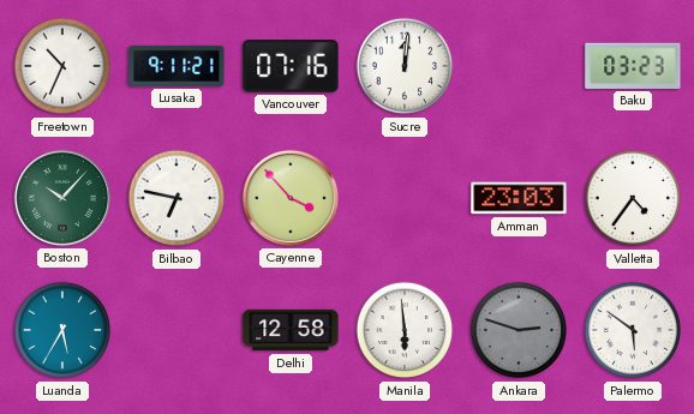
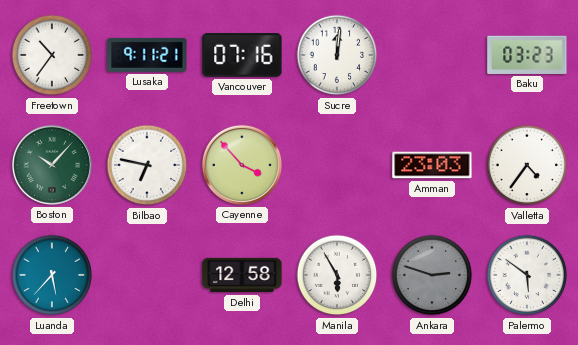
Freetown: 10:34 -> 10:36
Luanda: 5:35 -> 5:37
Manila: 5:59 -> 5:55
